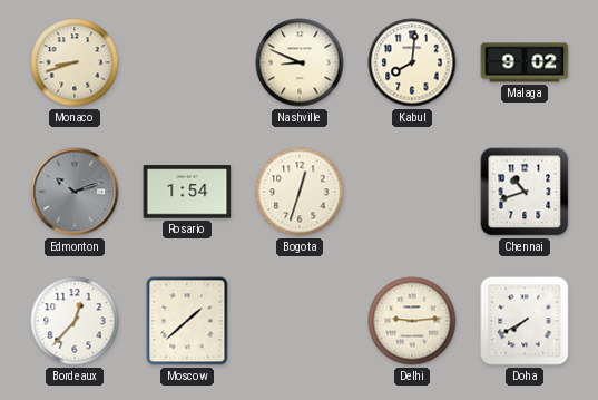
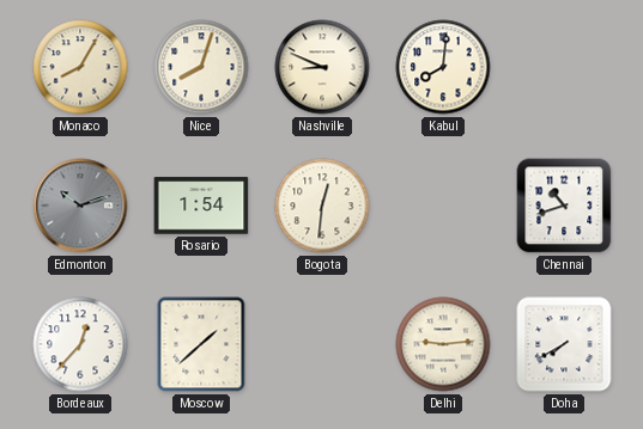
Monaco: 8:42 -> 8:05
Nice: none -> 8:03
Malaga: 9:02 -> none
Bogota: 12:33 -> 12:31
